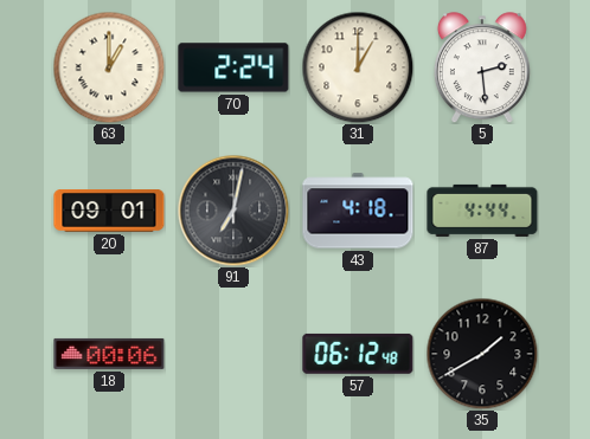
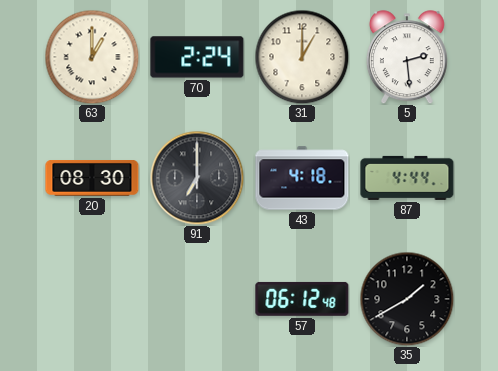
20: 09:01 -> 08:30
91: 7:02 -> 7:00
18: 00:06 -> none
